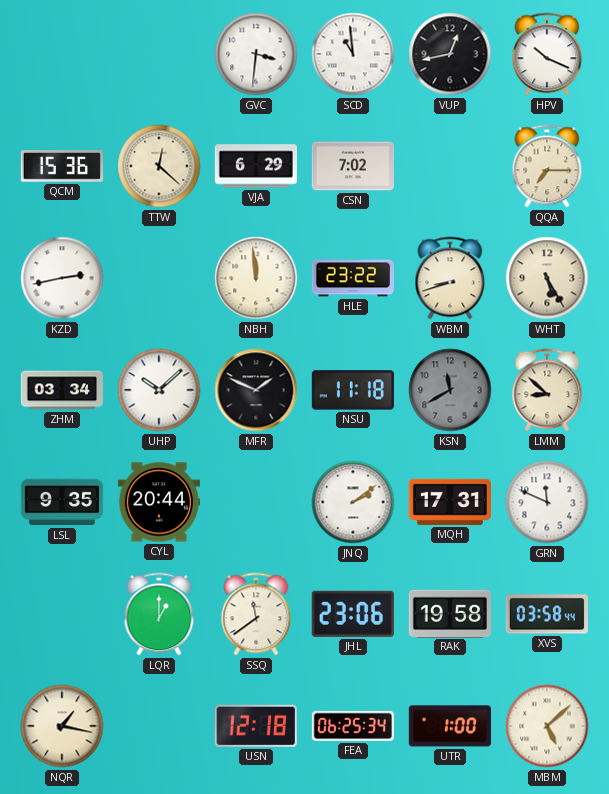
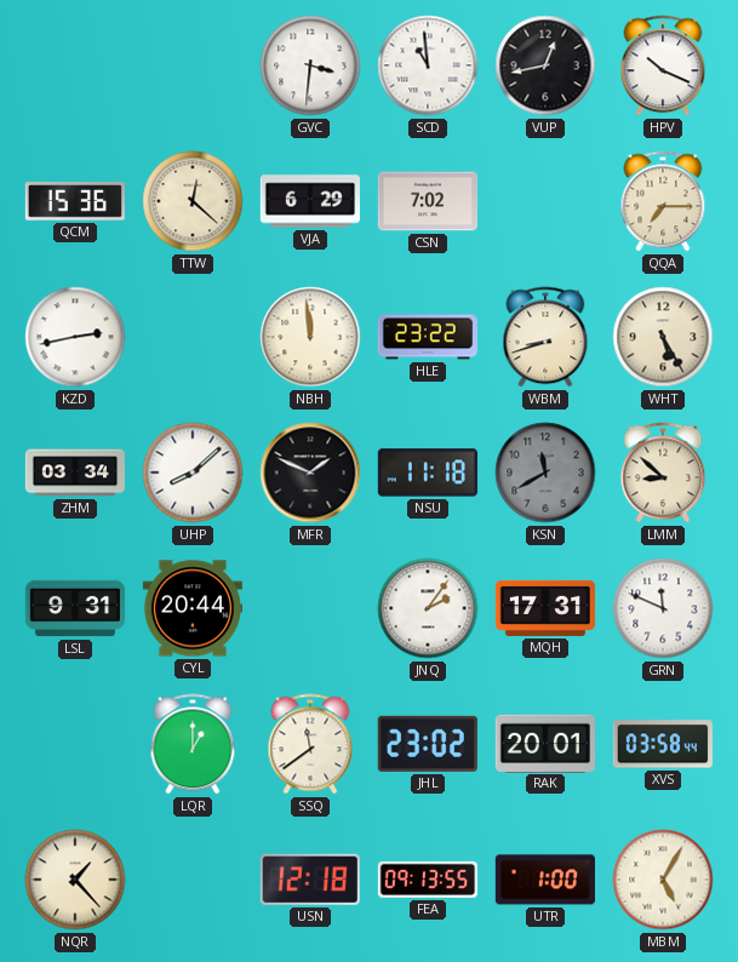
UHP: 10:08 -> 8:08
LSL: 9:35 -> 9:31
JNQ: 2:09 -> 2:06
JHL: 23:06 -> 23:02
RAK: 19:58 -> 20:01
NQR: 1:17 -> 1:23
FEA: 06:25 -> 09:13
MBM: 5:08 -> 5:05
